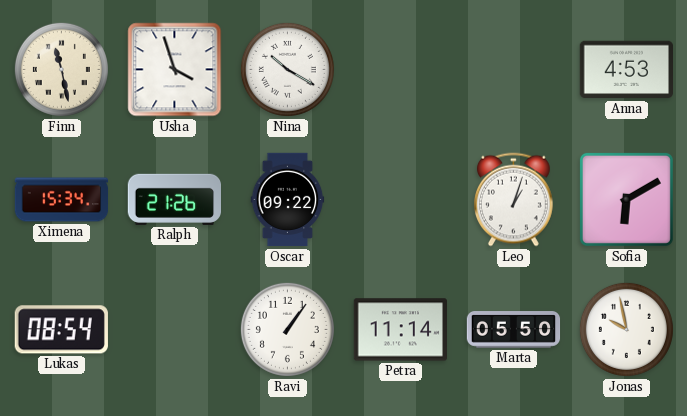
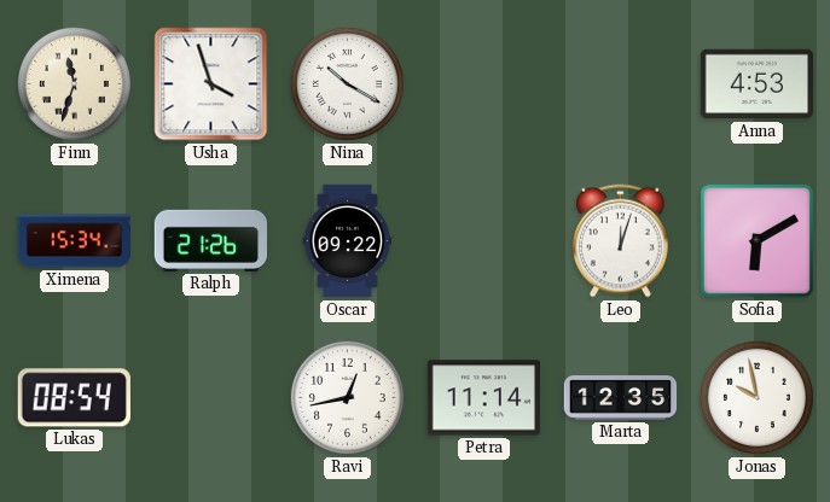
Finn: 11:28 -> 11:33
Leo: 1:03 -> 12:03
Ravi: 1:06 -> 12:43
Marta: 05:50 -> 12:35
